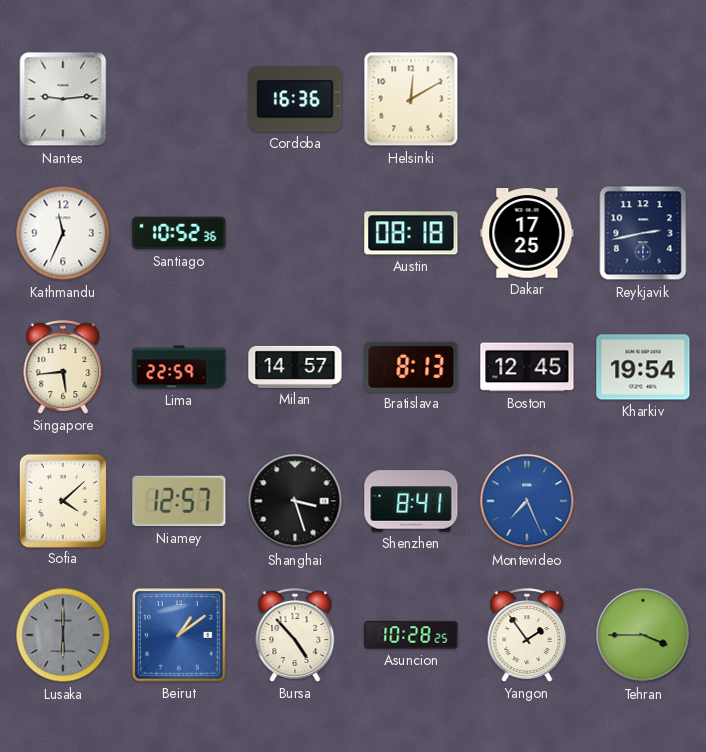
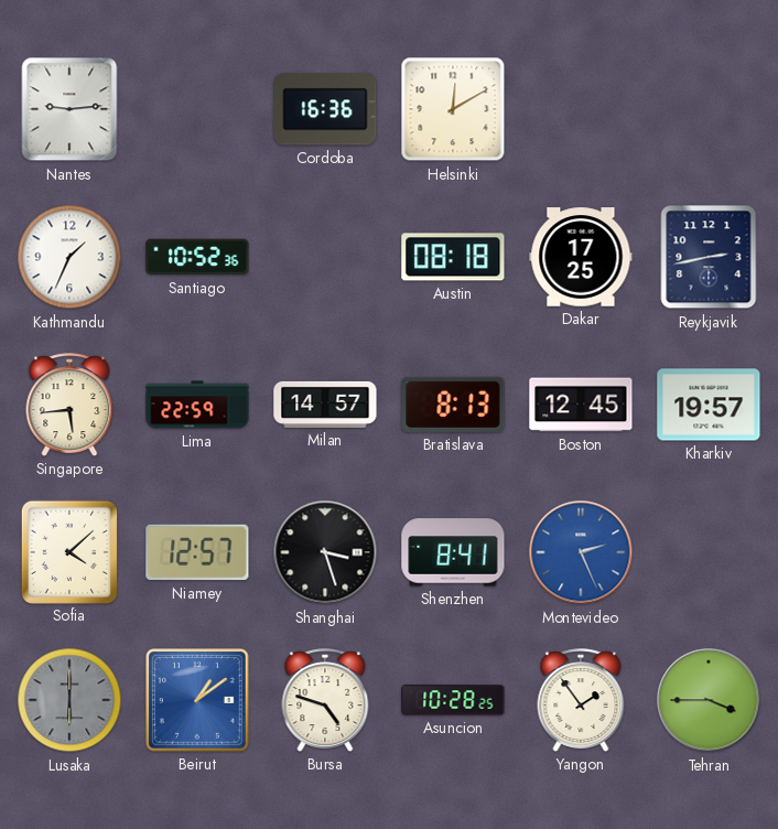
Kathmandu: 11:34 -> 1:34
Kharkiv: 19:54 -> 19:57
Montevideo: 7:26 -> 2:26
Bursa: 4:53 -> 4:48
